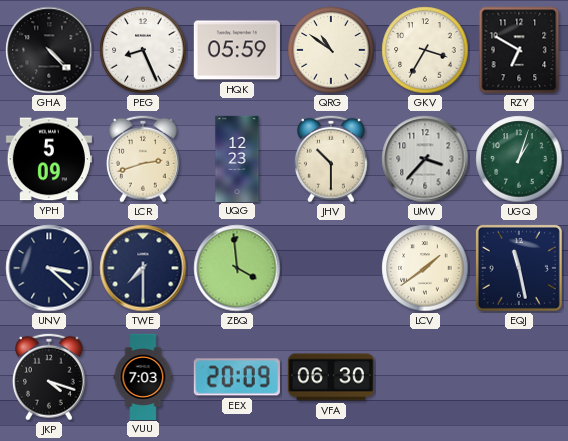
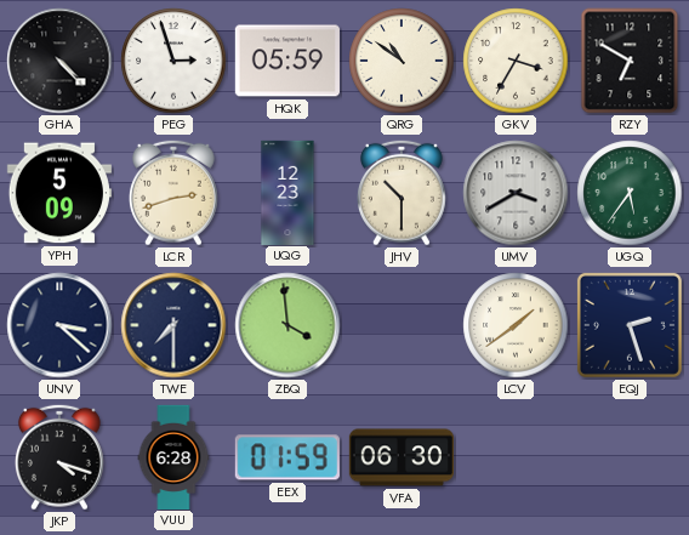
PEG: 8:26 -> 2:57
UMV: 3:37 -> 3:40
UGQ: 1:03 -> 5:36
EQJ: 11:28 -> 2:27
VUU: 7:03 -> 6:28
EEX: 20:09 -> 01:59
